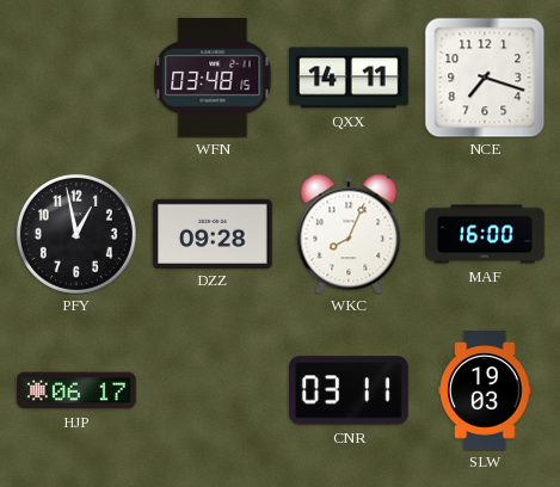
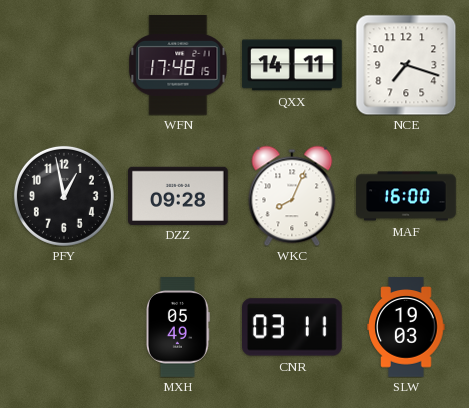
WFN: 03:48 -> 17:48
HJP: 06:17 -> none
MXH: none -> 05:49
